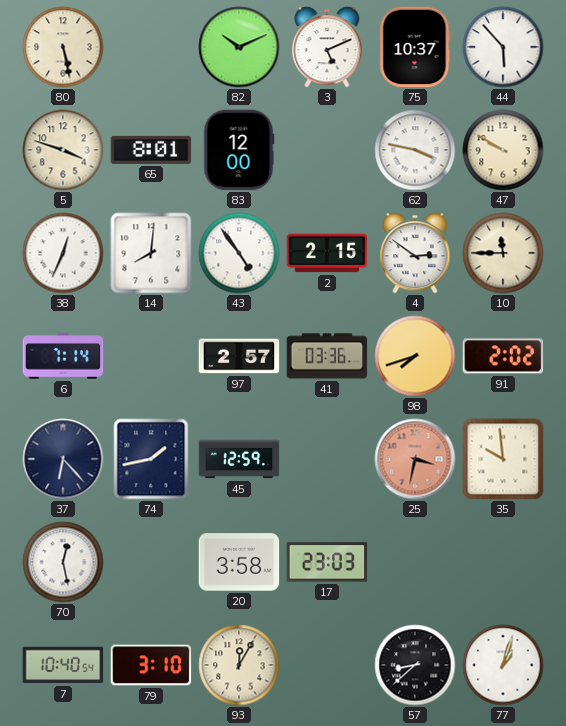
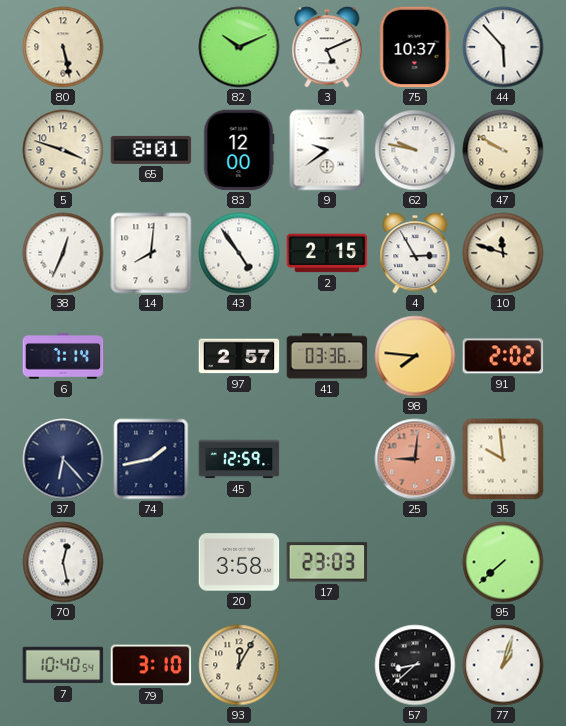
9: none -> 9:39
62: 3:47 -> 9:47
4: 2:51 -> 2:55
10: 11:45 -> 11:48
98: 7:42 -> 7:46
25: 3:32 -> 9:01
95: none -> 7:38
